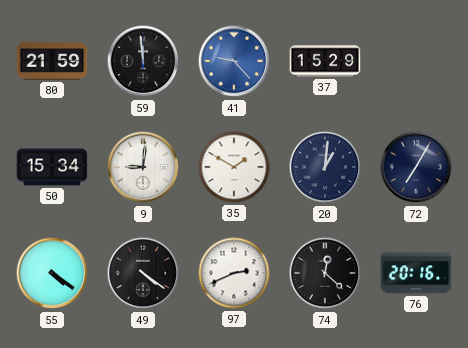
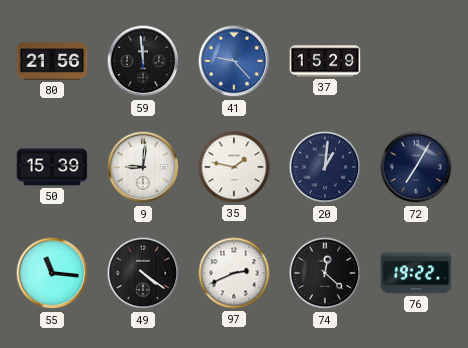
80: 21:59 -> 21:56
50: 15:34 -> 15:39
35: 1:50 -> 1:47
55: 4:21 -> 11:16
76: 20:16 -> 19:22
